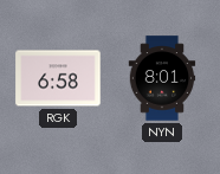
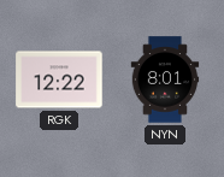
RGK: 6:58 -> 12:22
